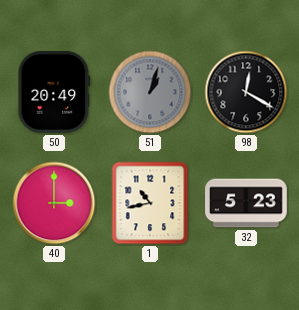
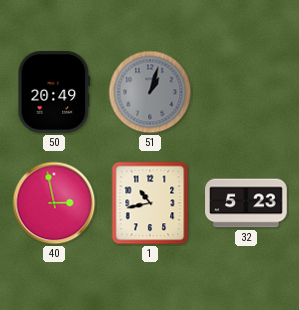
98: 12:20 -> none
40: 3:00 -> 2:58
